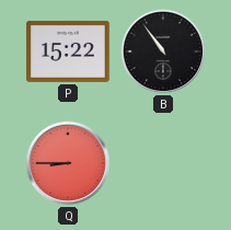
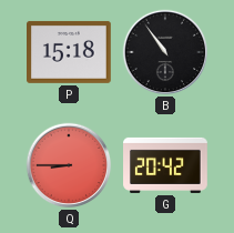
P: 15:22 -> 15:18
G: none -> 20:42
